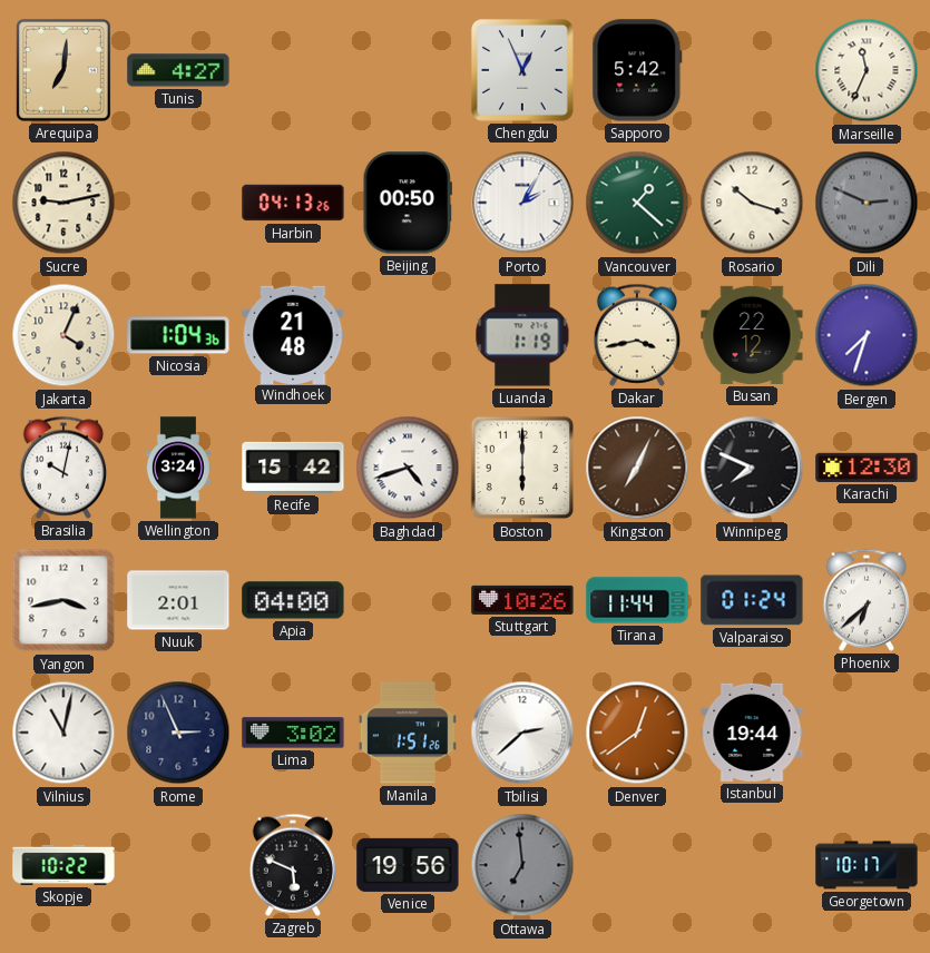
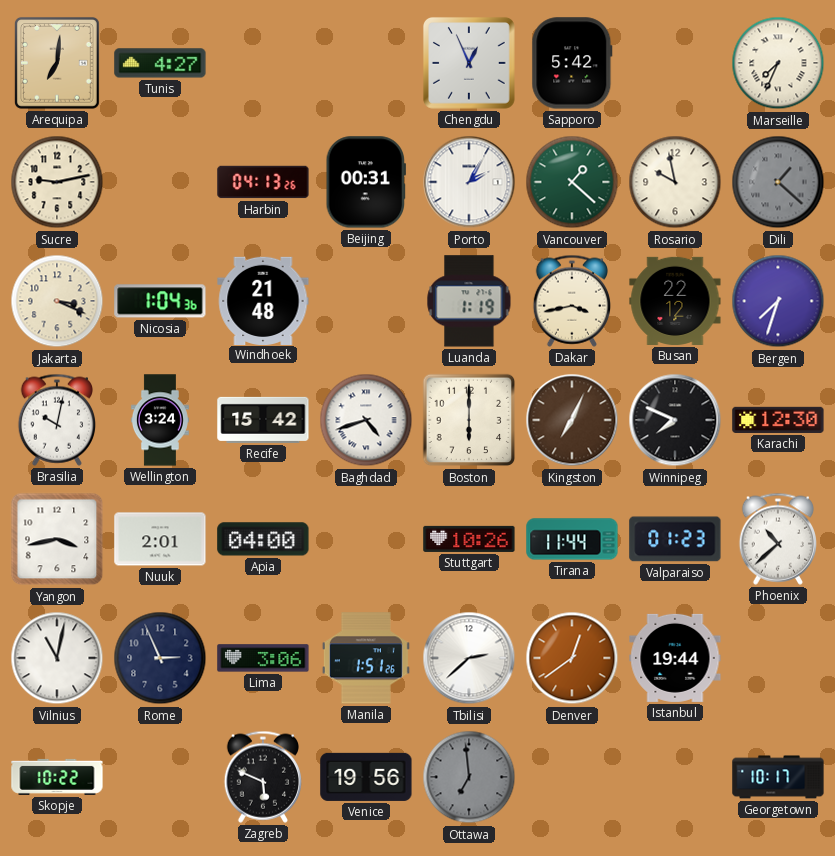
Marseille: 11:34 -> 7:34
Beijing: 00:50 -> 00:31
Rosario: 10:18 -> 9:58
Dili: 2:49 -> 1:22
Jakarta: 4:04 -> 3:19
Valparaiso: 01:24 -> 01:23
Phoenix: 6:38 -> 10:38
Lima: 3:02 -> 3:06
